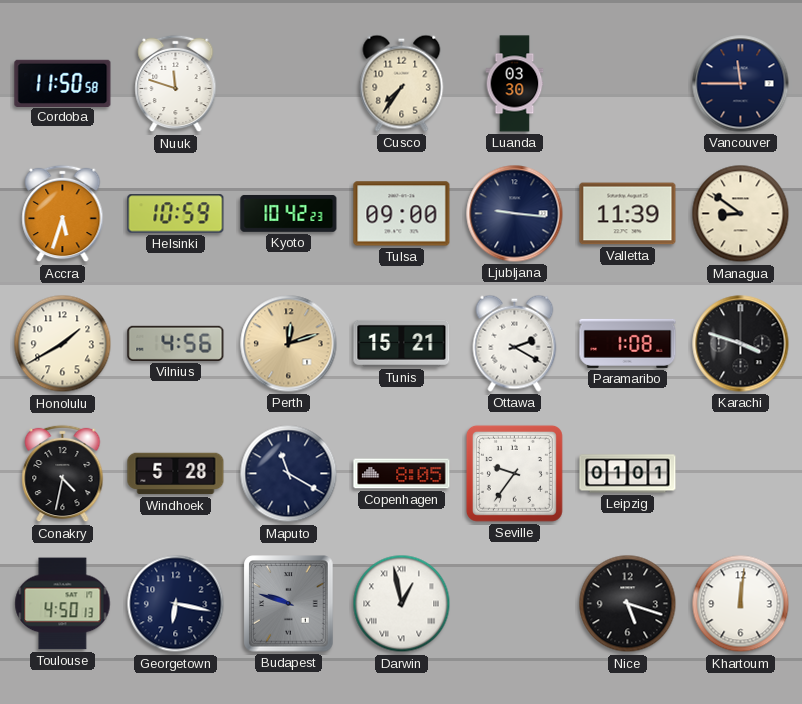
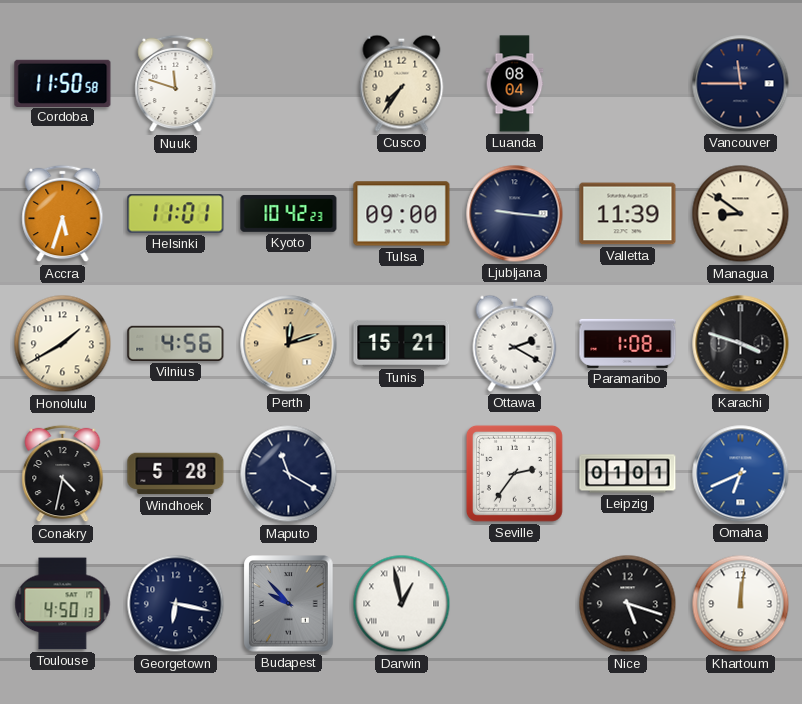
Luanda: 03:30 -> 08:04
Helsinki: 10:59 -> 11:01
Copenhagen: 8:05 -> none
Seville: 9:36 -> 2:36
Omaha: none -> 6:41
Budapest: 9:48 -> 9:53
